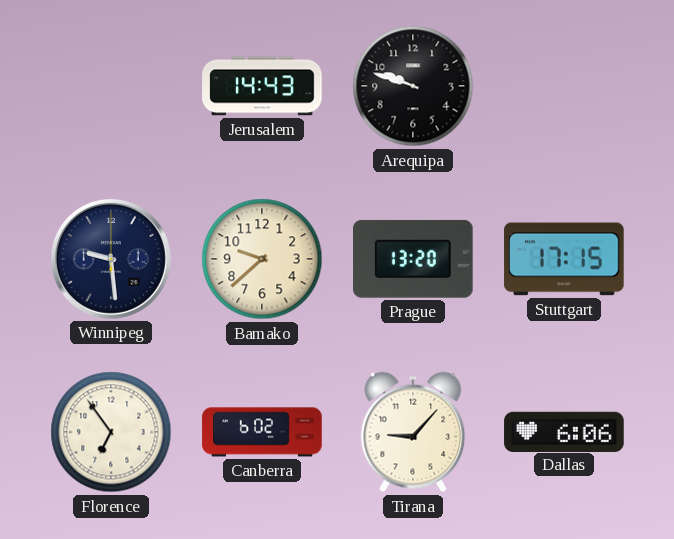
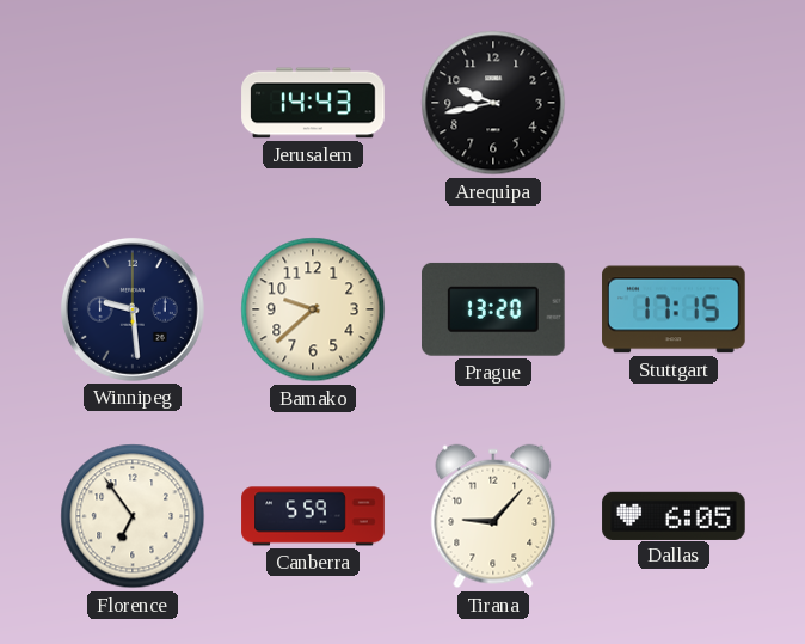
Arequipa: 9:48 -> 9:43
Canberra: 6:02 -> 5:59
Dallas: 6:06 -> 6:05
